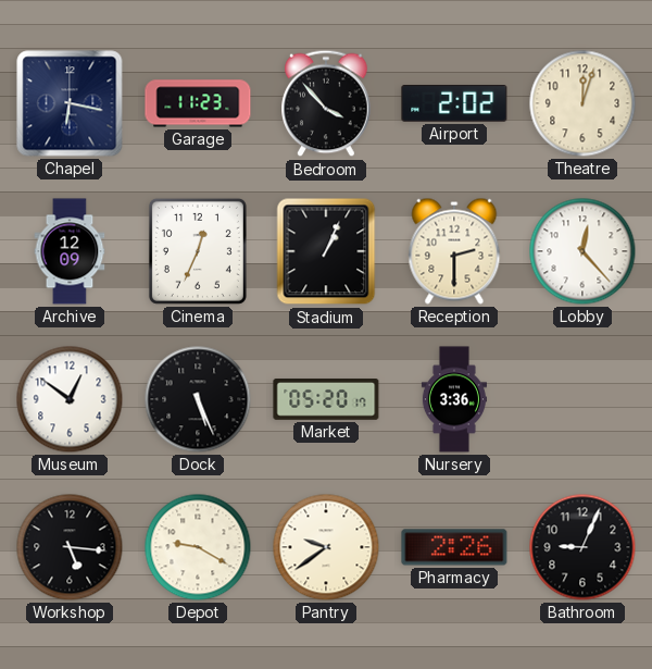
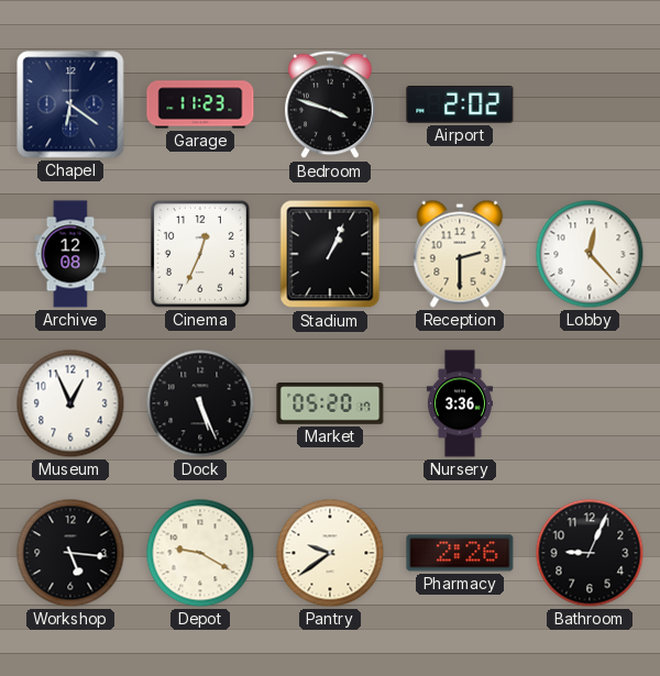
Chapel: 6:17 -> 6:21
Bedroom: 3:53 -> 3:48
Theatre: 12:03 -> none
Archive: 12:09 -> 12:08
Museum: 12:51 -> 12:56
